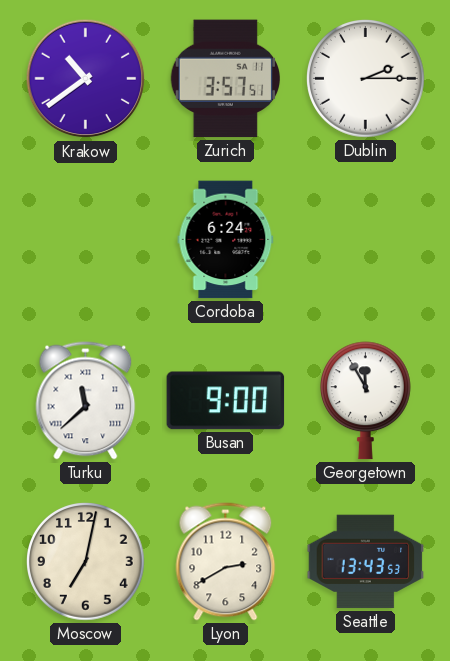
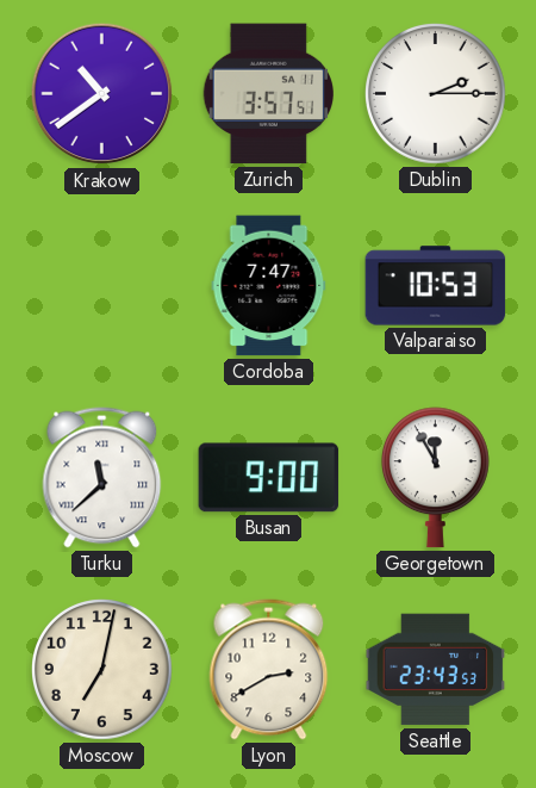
Cordoba: 6:24 -> 7:47
Valparaiso: none -> 10:53
Seattle: 13:43 -> 23:43
